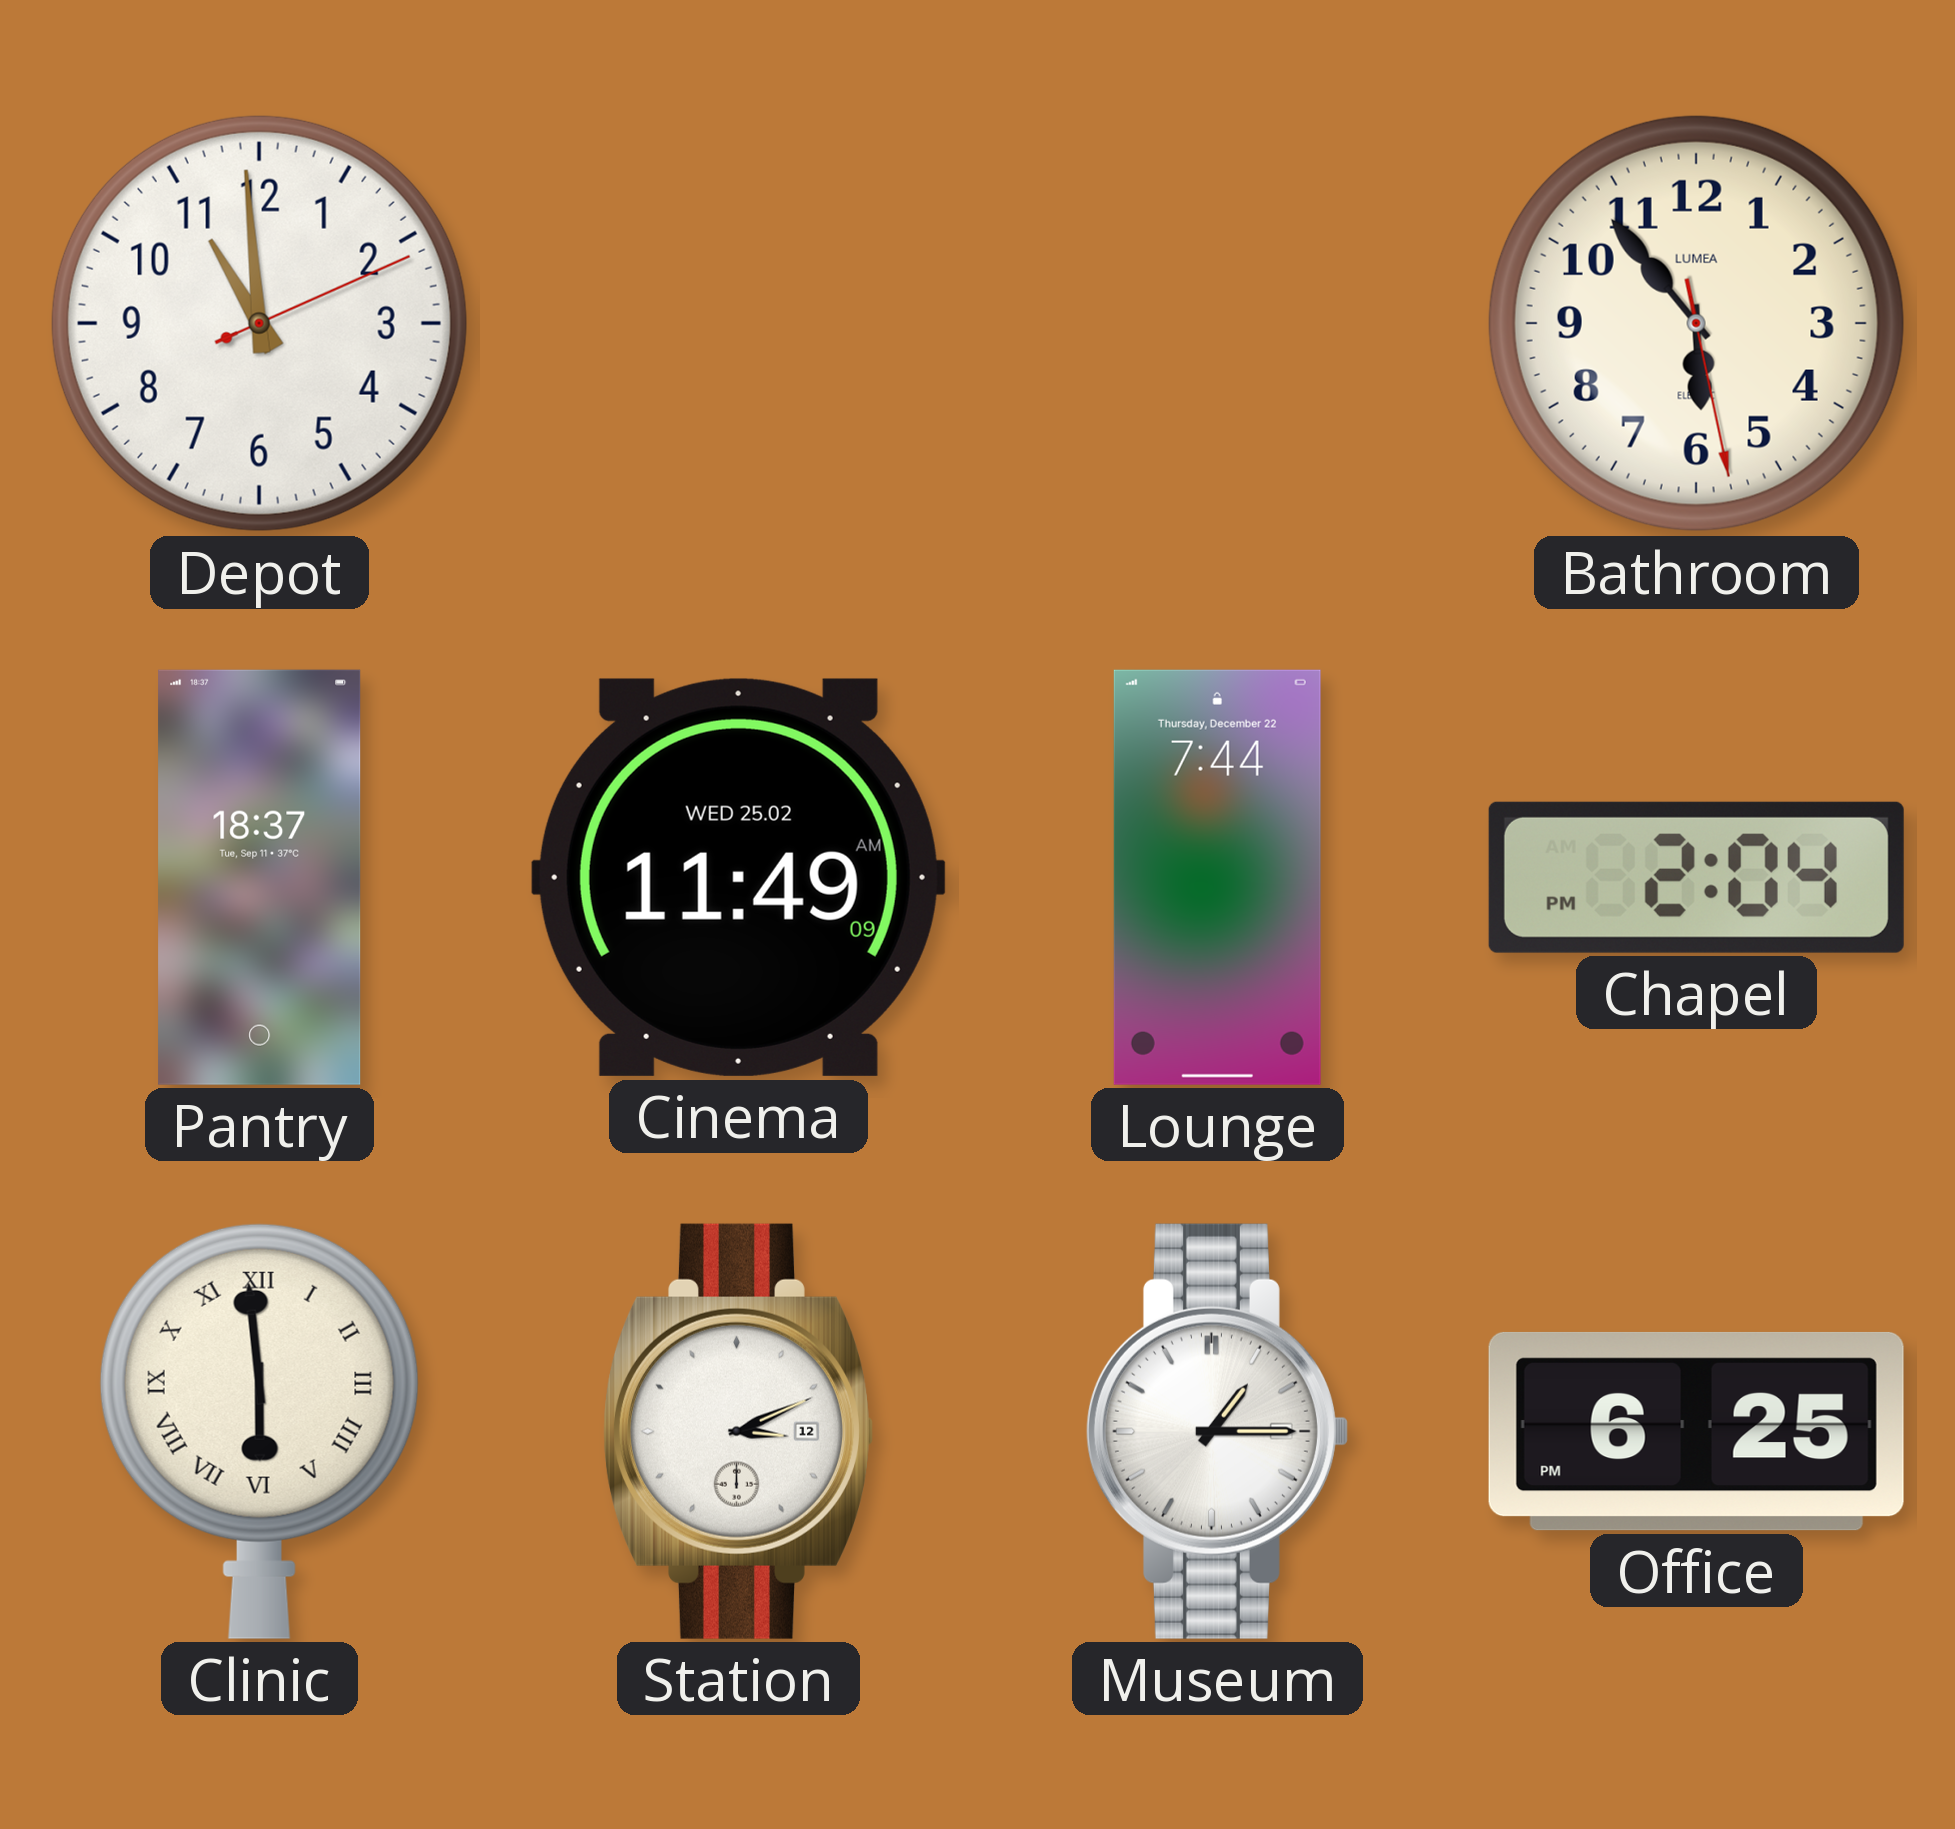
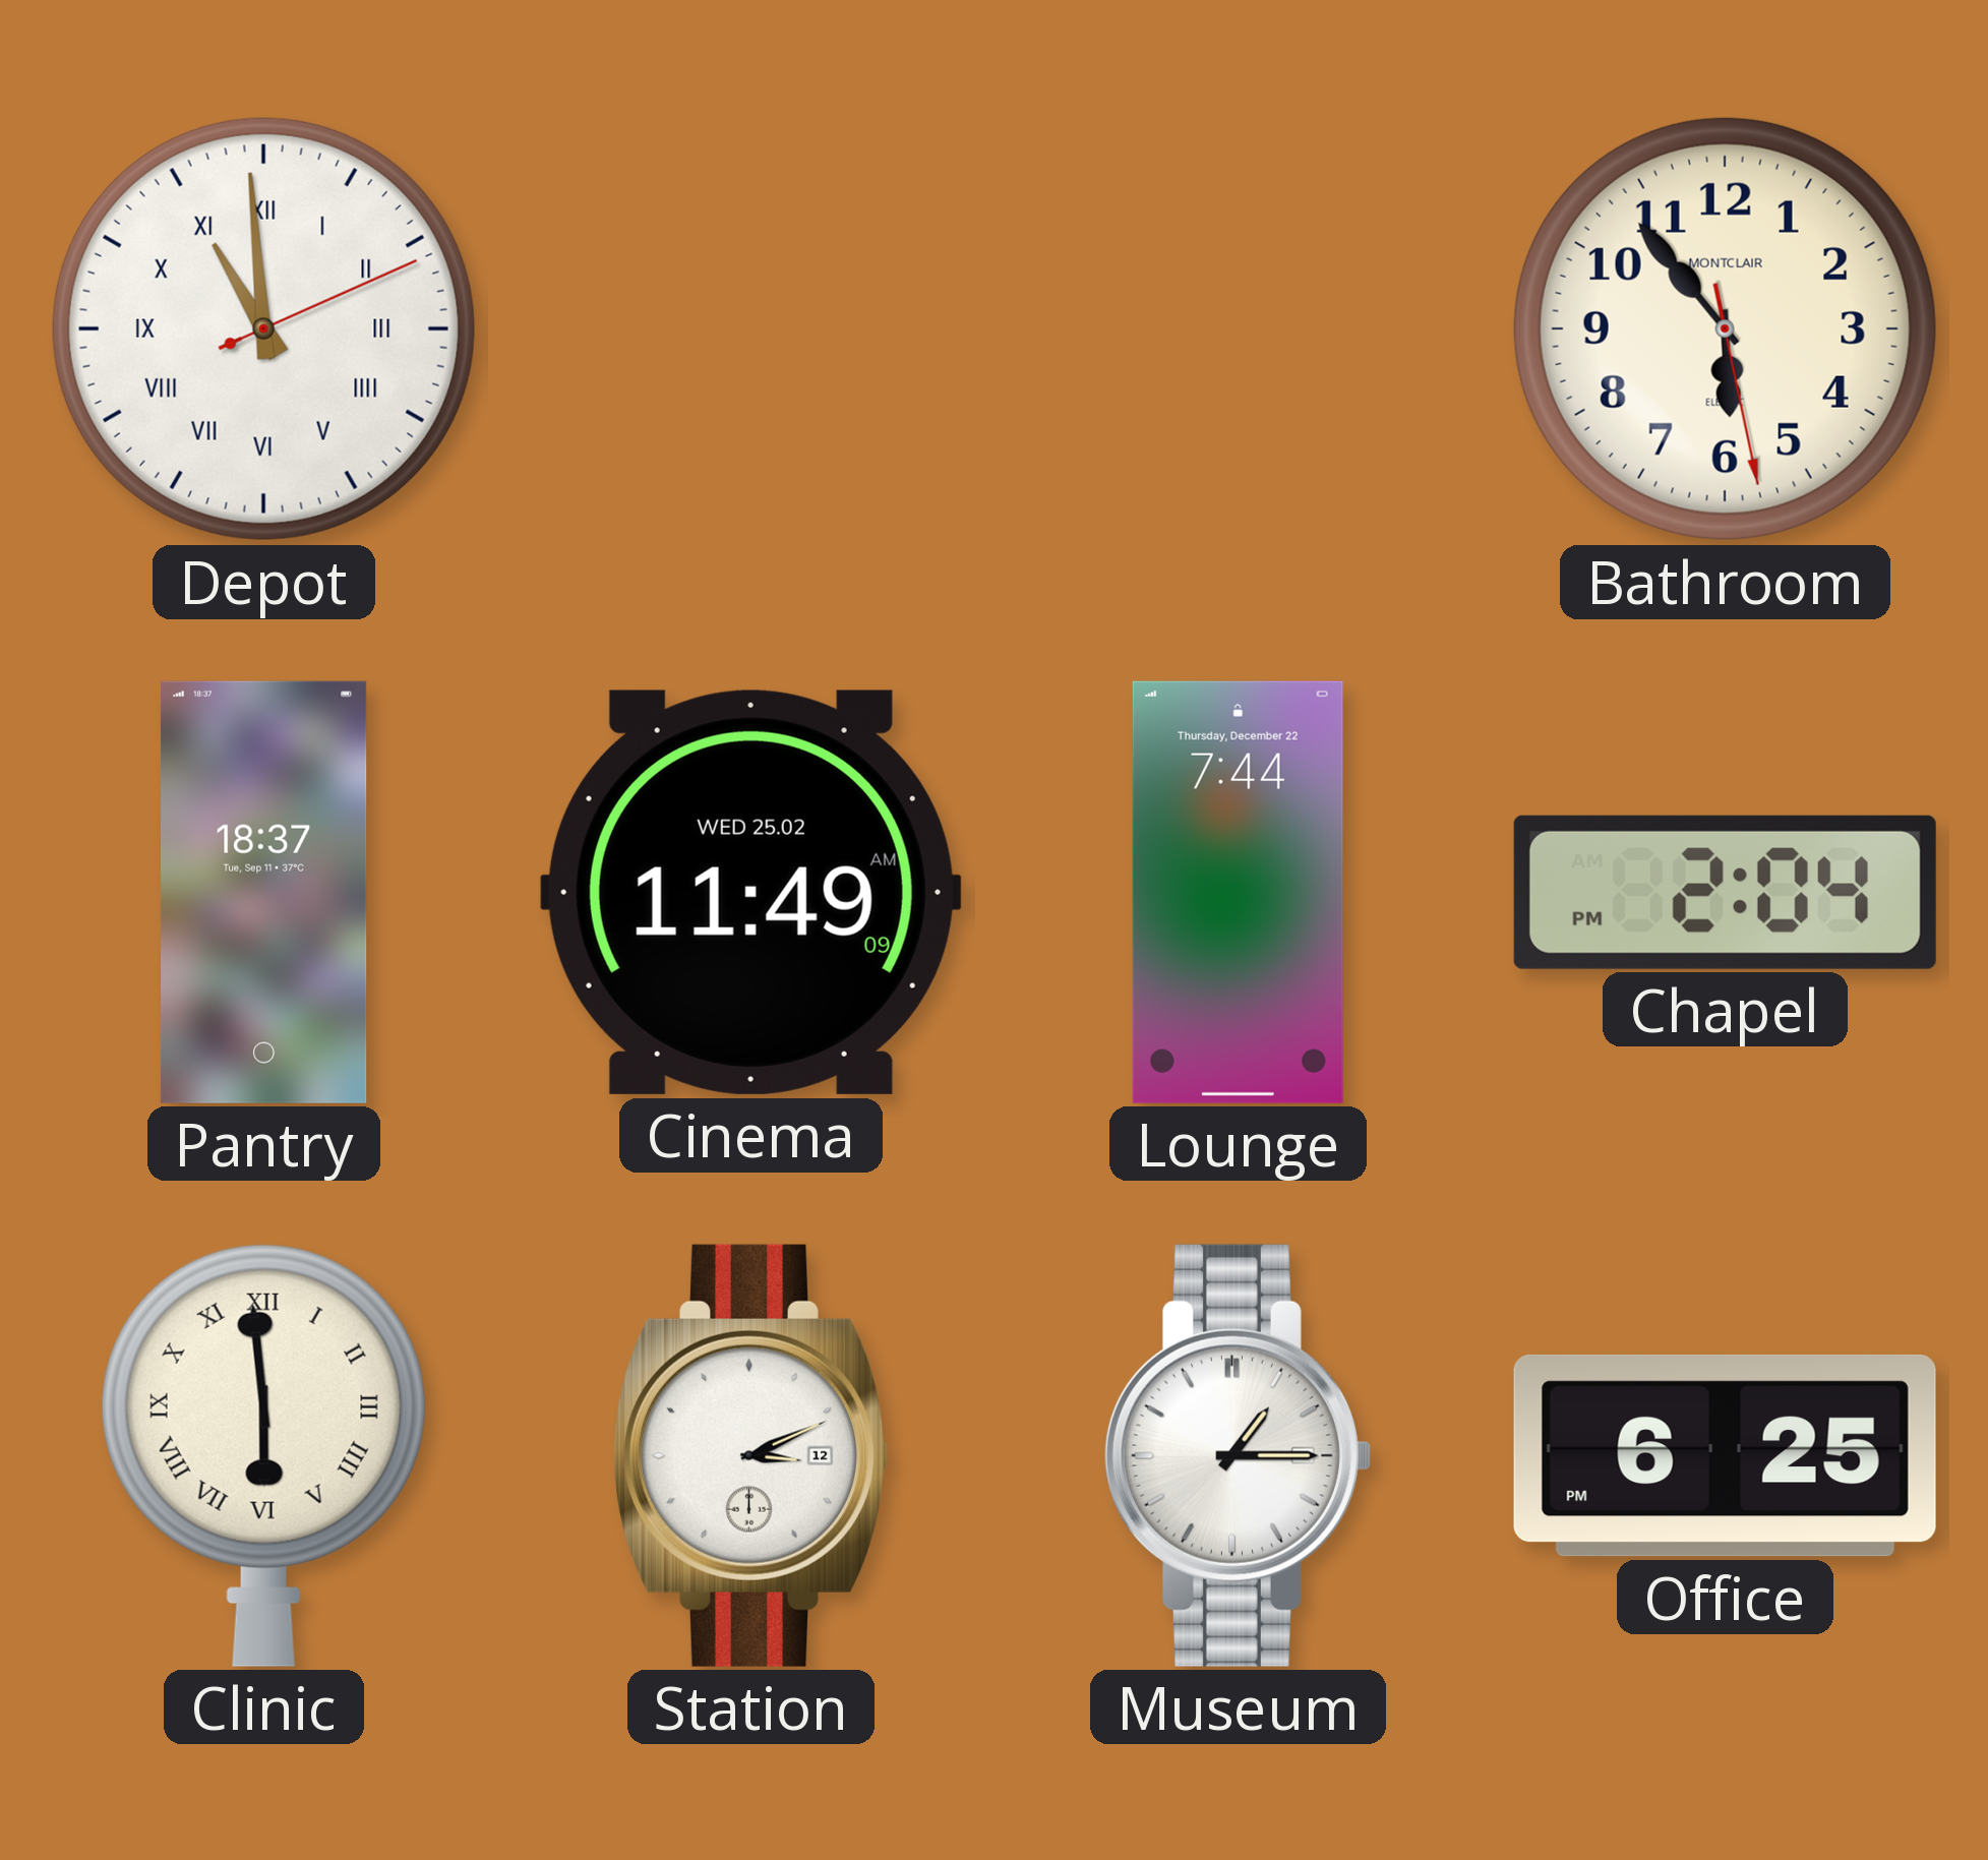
Depot numerals: Arabic -> Roman
Bathroom brand: LUMEA -> MONTCLAIR
